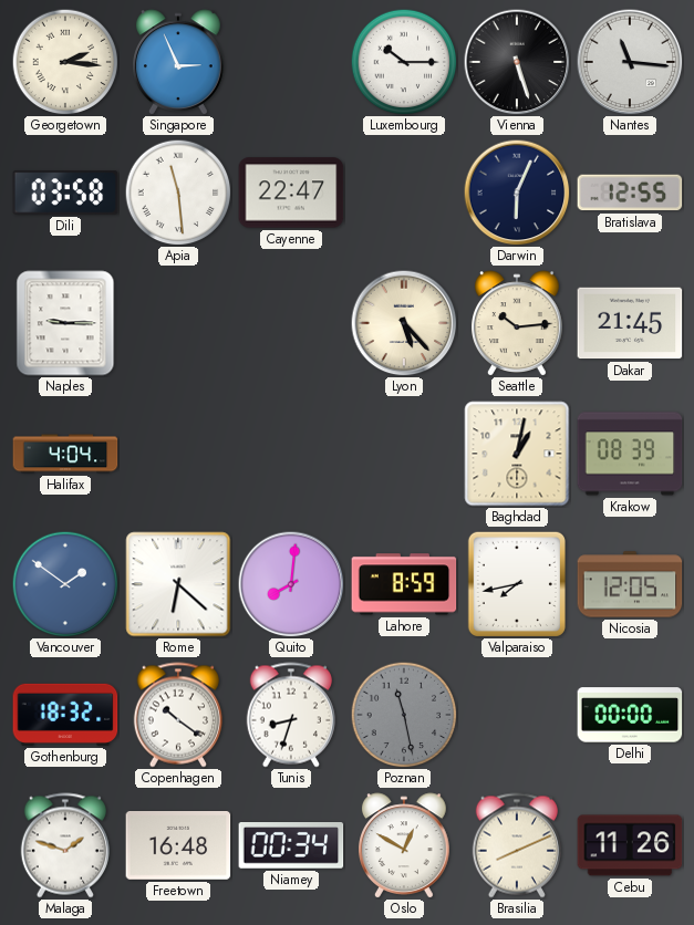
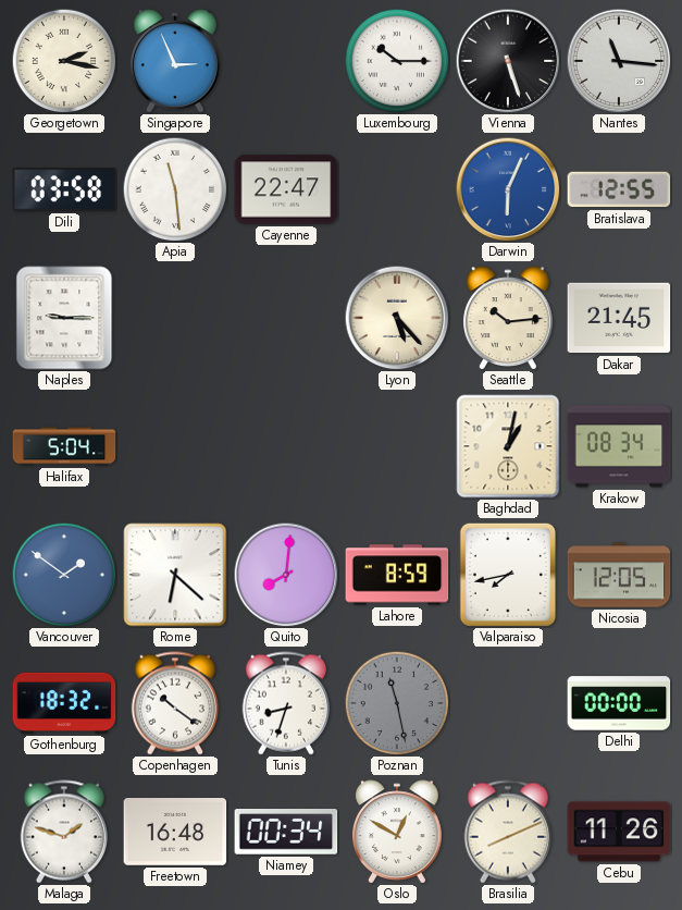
Georgetown: 2:16 -> 2:17
Darwin dial: navy -> blue
Halifax: 4:04 -> 5:04
Krakow: 08:39 -> 08:34
